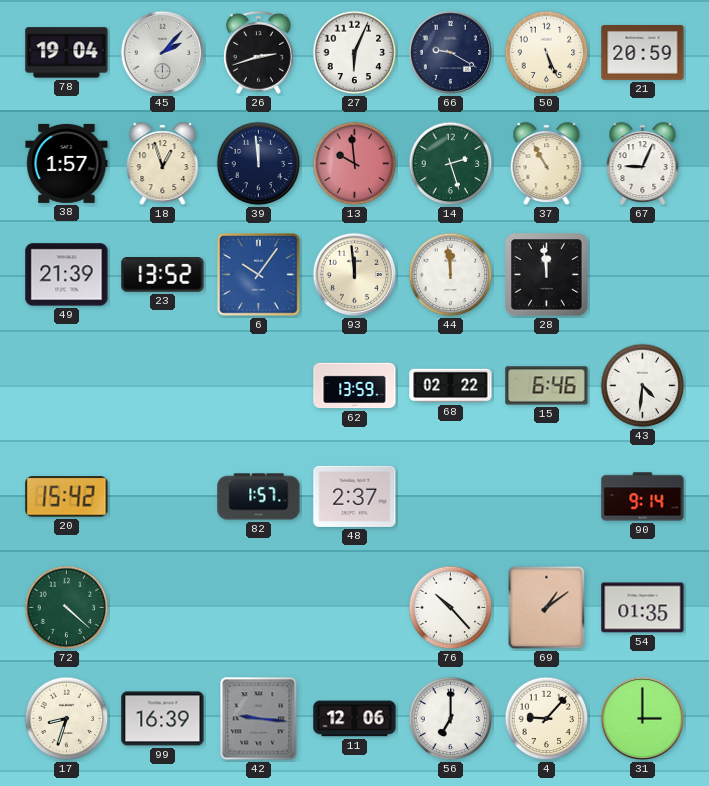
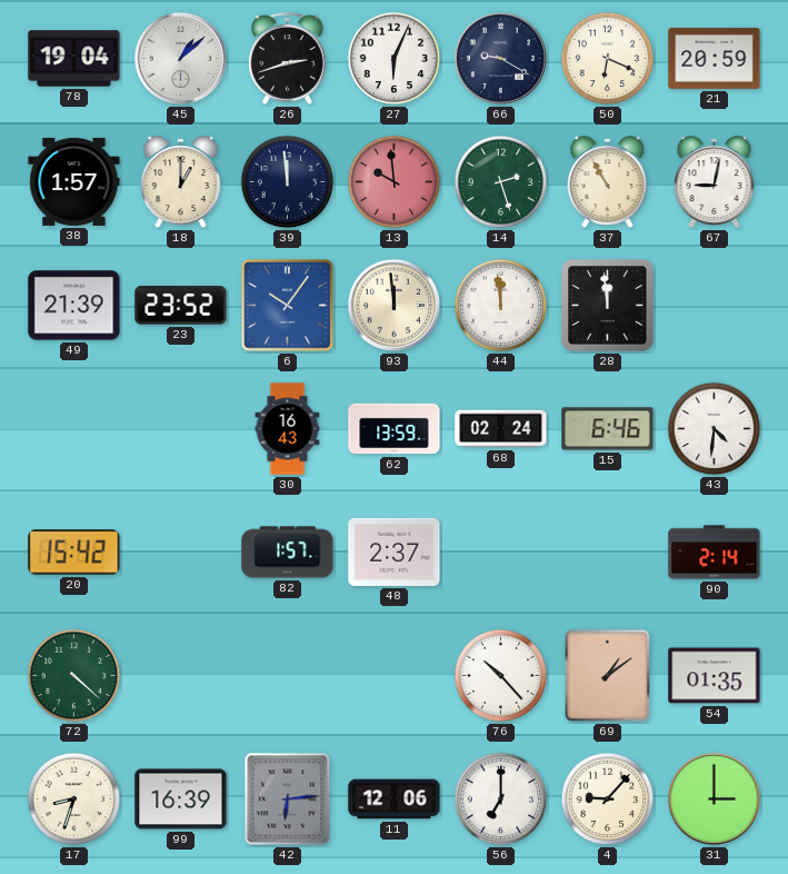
45: 2:07 -> 1:08
50: 5:26 -> 6:19
18: 12:57 -> 1:00
67: 9:04 -> 9:02
23: 13:52 -> 23:52
30: none -> 16:43
68: 02:22 -> 02:24
90: 9:14 -> 2:14
42: 9:16 -> 6:14
